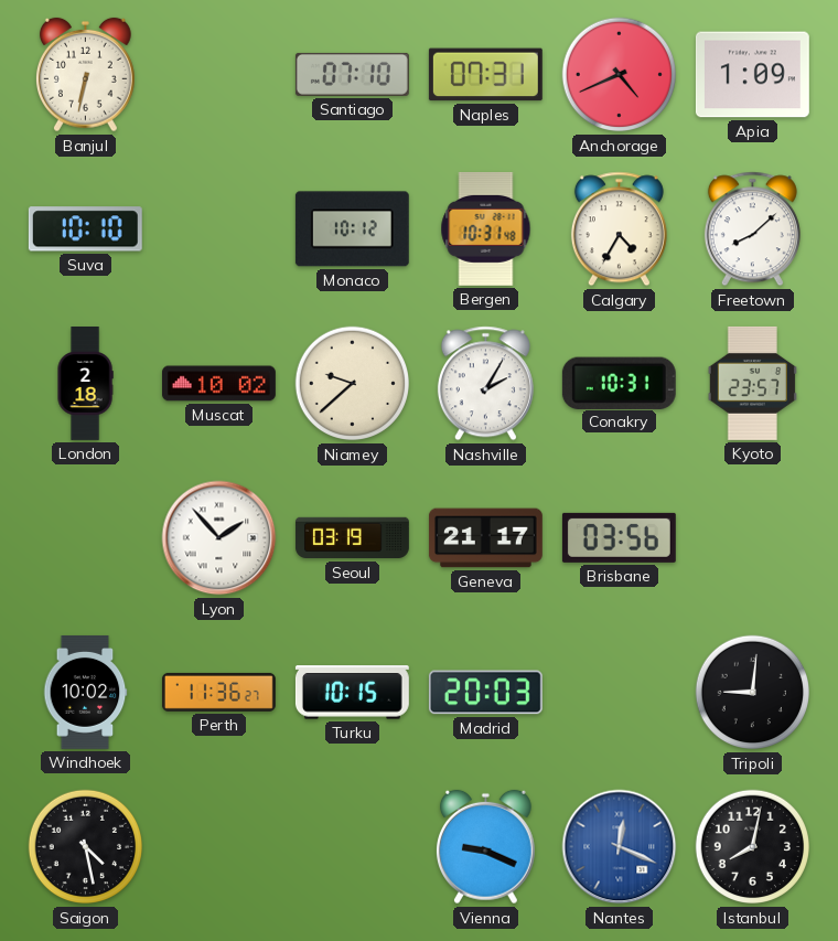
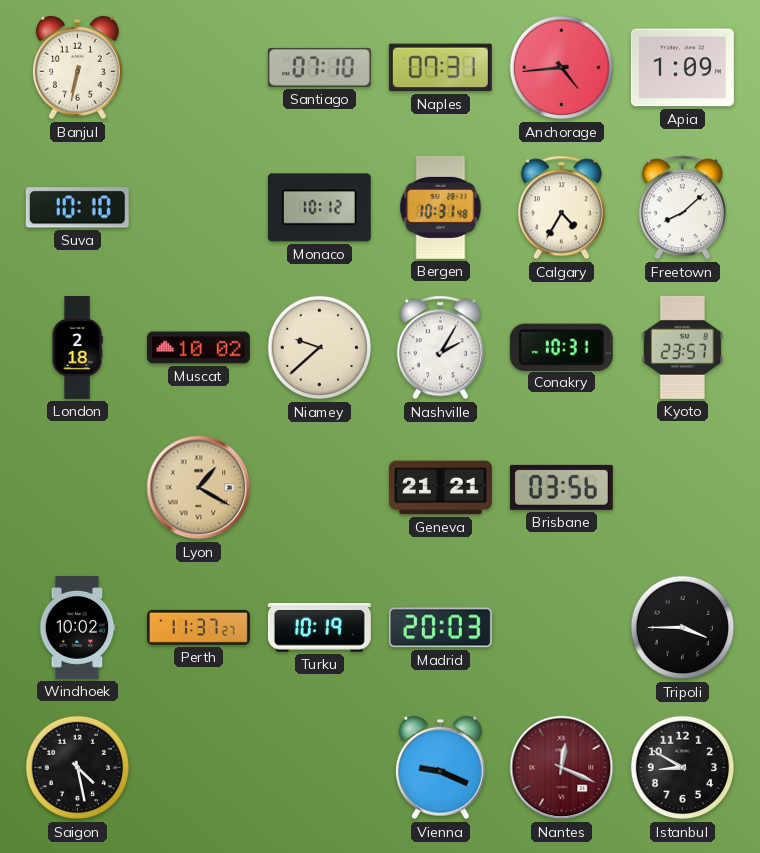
Anchorage: 4:41 -> 4:44
Lyon: 1:53 -> 1:20
Lyon dial: white -> champagne
Seoul: 03:19 -> none
Geneva: 21:17 -> 21:21
Perth: 11:36 -> 11:37
Turku: 10:15 -> 10:19
Tripoli: 9:01 -> 3:45
Nantes dial: blue -> burgundy
Istanbul: 8:02 -> 8:50
